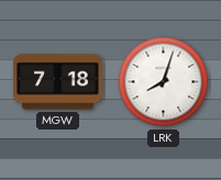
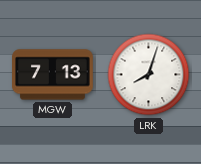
MGW: 7:18 -> 7:13
